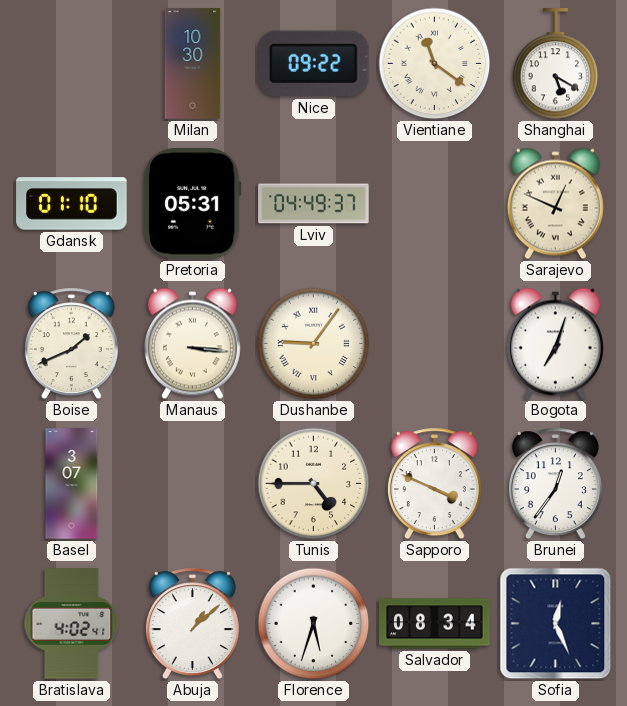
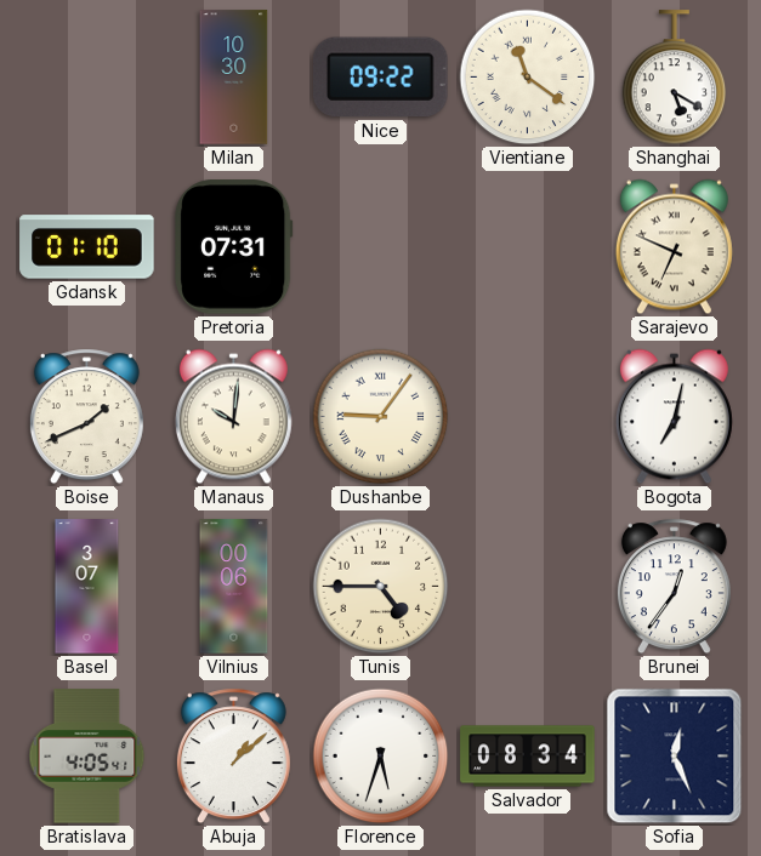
Pretoria: 05:31 -> 07:31
Lviv: 04:49 -> none
Sarajevo: 12:49 -> 6:49
Manaus: 3:16 -> 10:01
Bogota: 7:03 -> 7:02
Vilnius: none -> 00:06
Sapporo: 3:49 -> none
Bratislava: 4:02 -> 4:05
